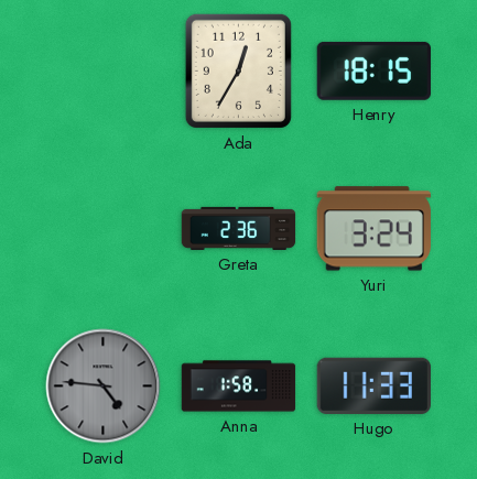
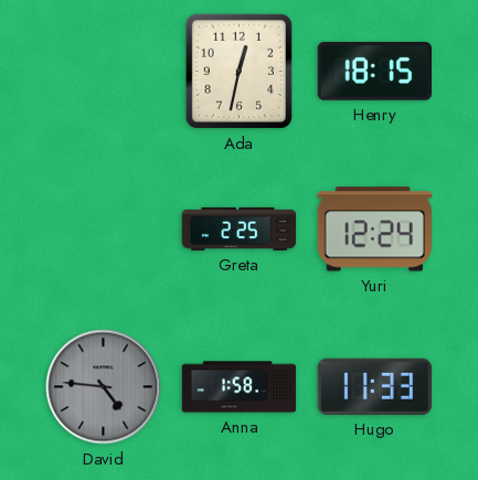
Ada: 12:35 -> 12:32
Greta: 2:36 -> 2:25
Yuri: 3:24 -> 12:24
